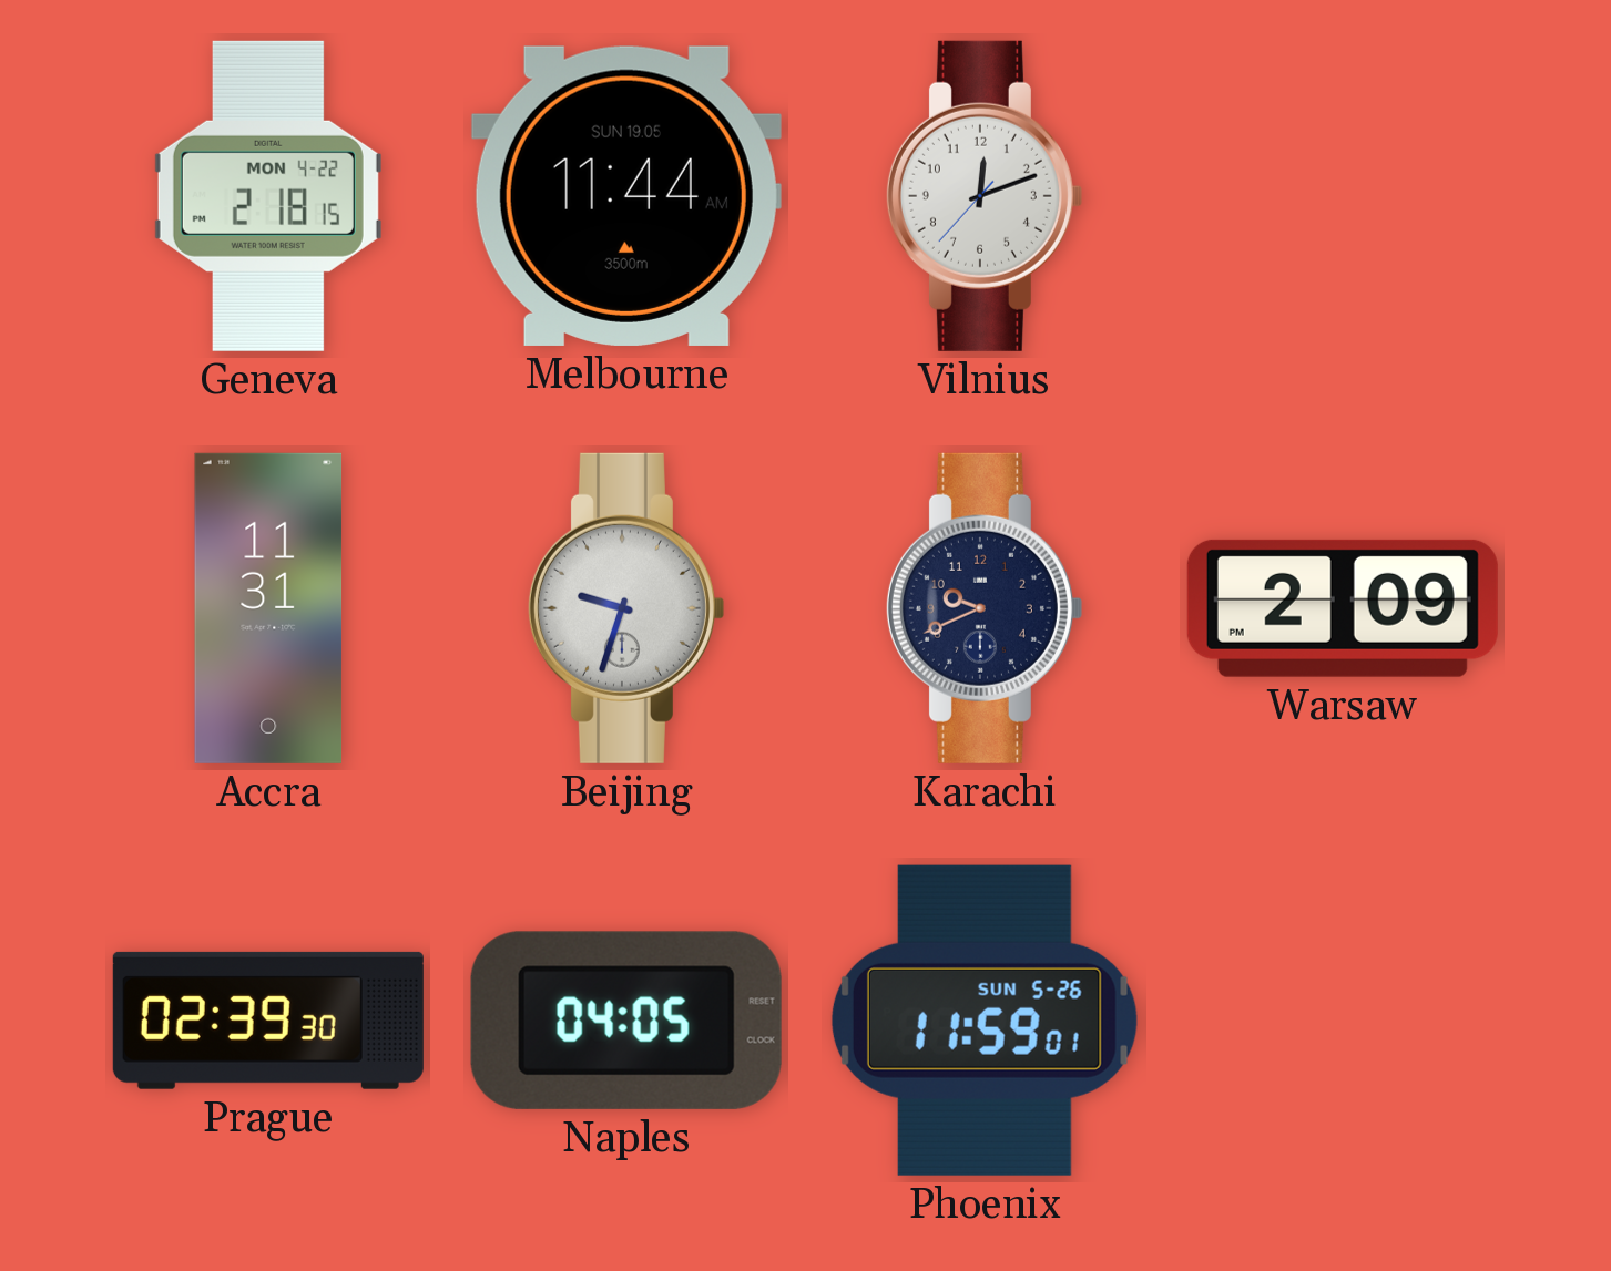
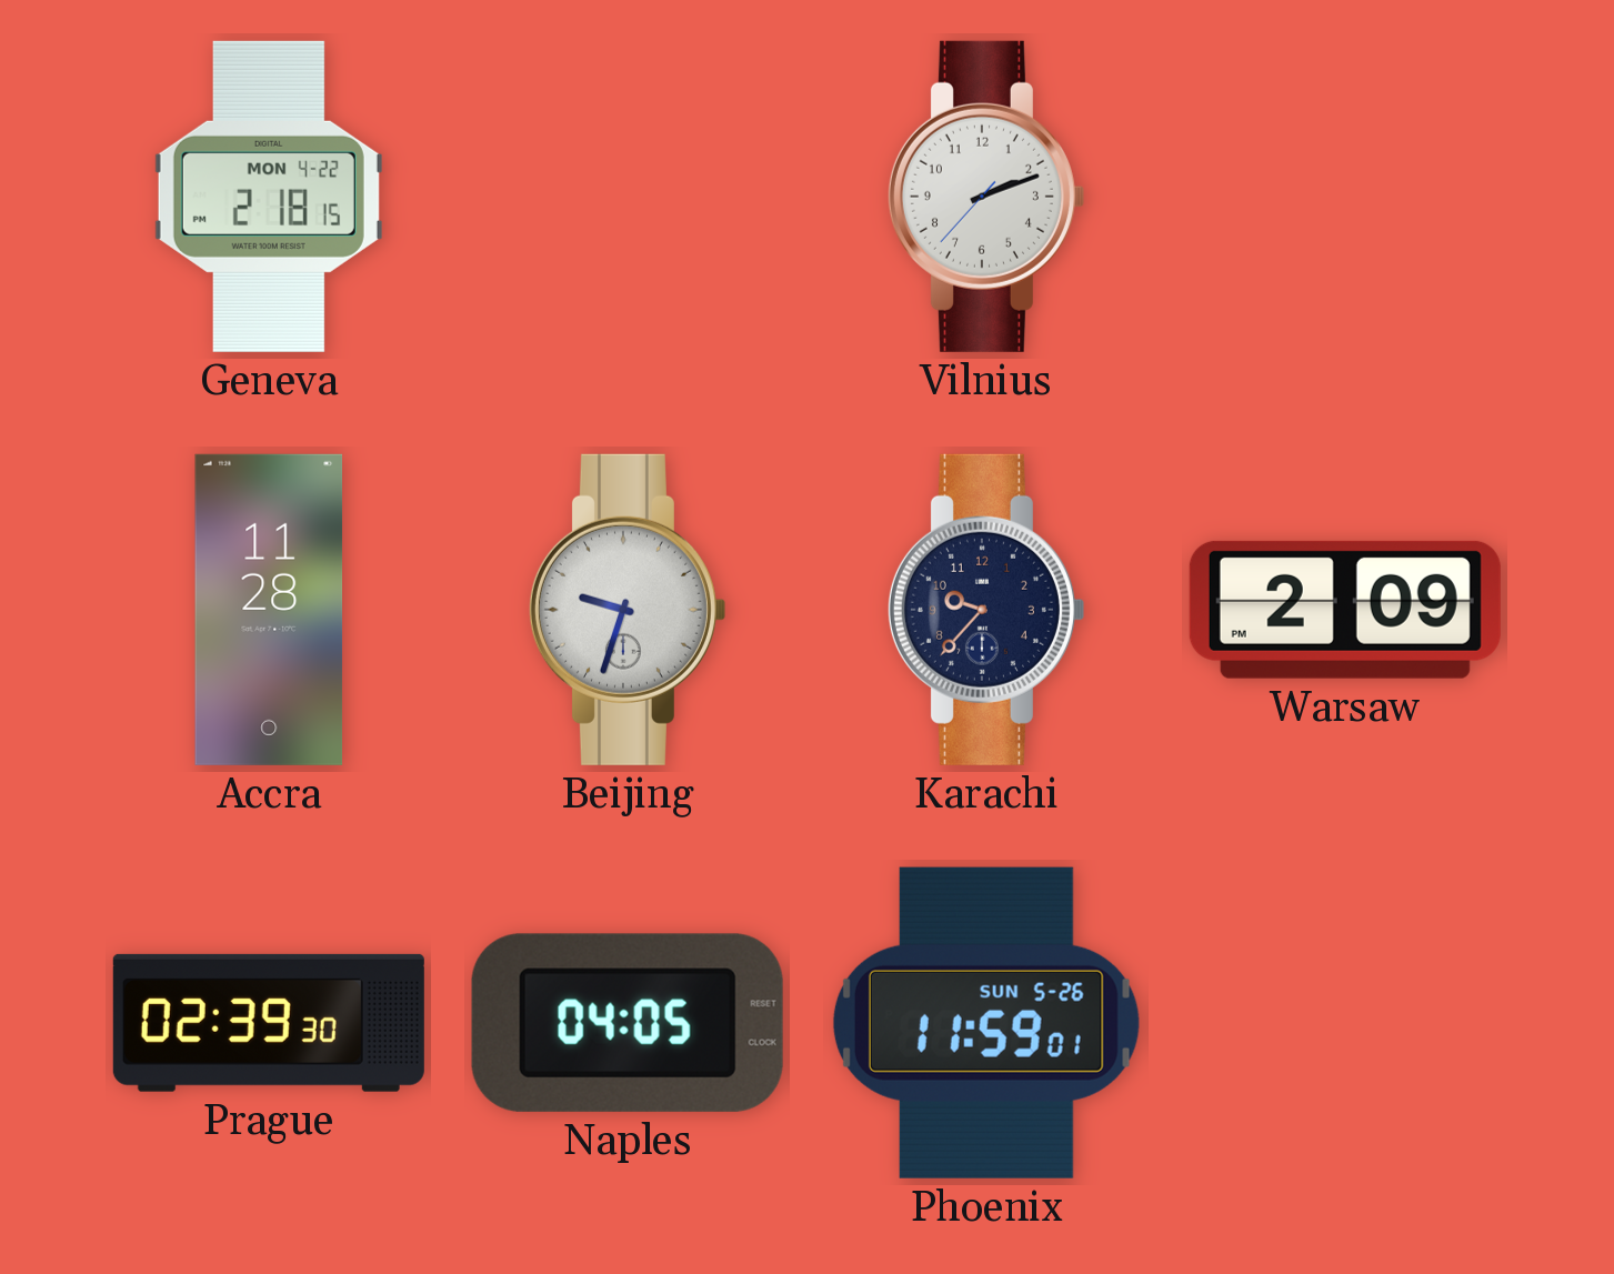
Melbourne: 11:44 -> none
Vilnius: 12:11 -> 2:11
Accra: 11:31 -> 11:28
Karachi: 9:41 -> 9:37
